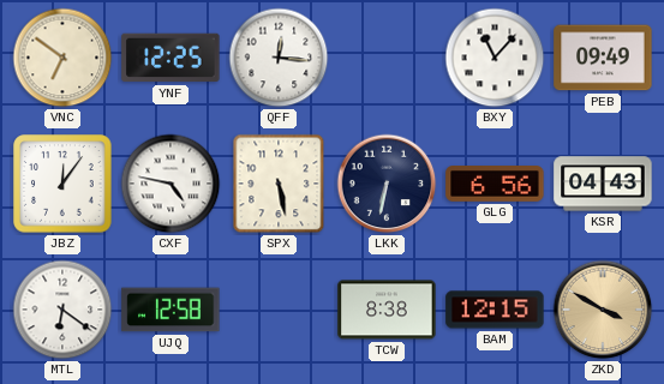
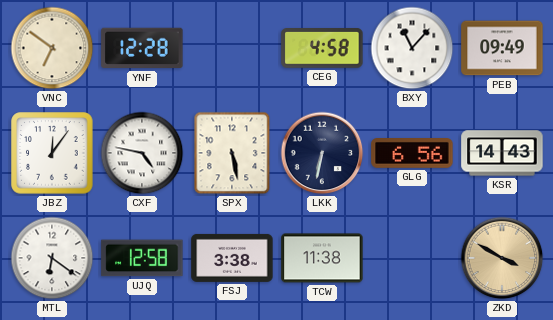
YNF: 12:25 -> 12:28
QFF: 12:16 -> none
CEG: none -> 4:58
KSR: 04:43 -> 14:43
FSJ: none -> 3:38
TCW: 8:38 -> 11:38
BAM: 12:15 -> none
